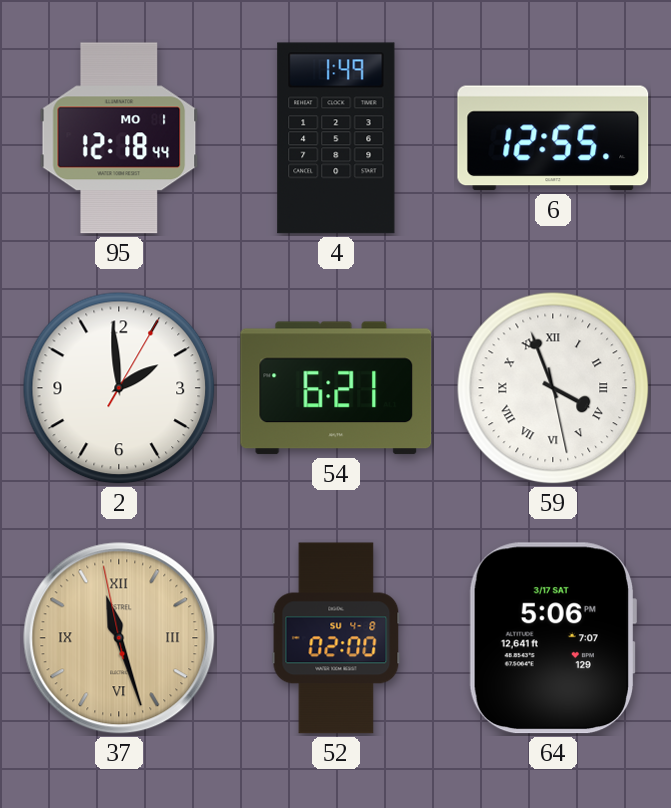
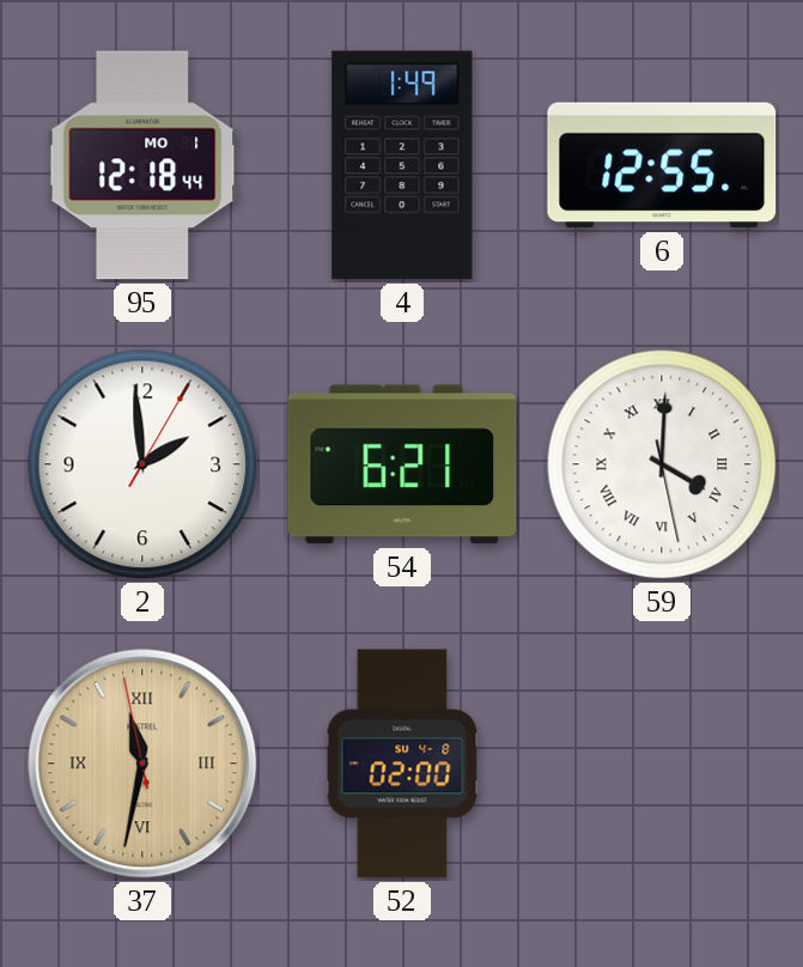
59: 3:56 -> 4:00
37: 11:26 -> 11:31
64: 5:06 -> none
